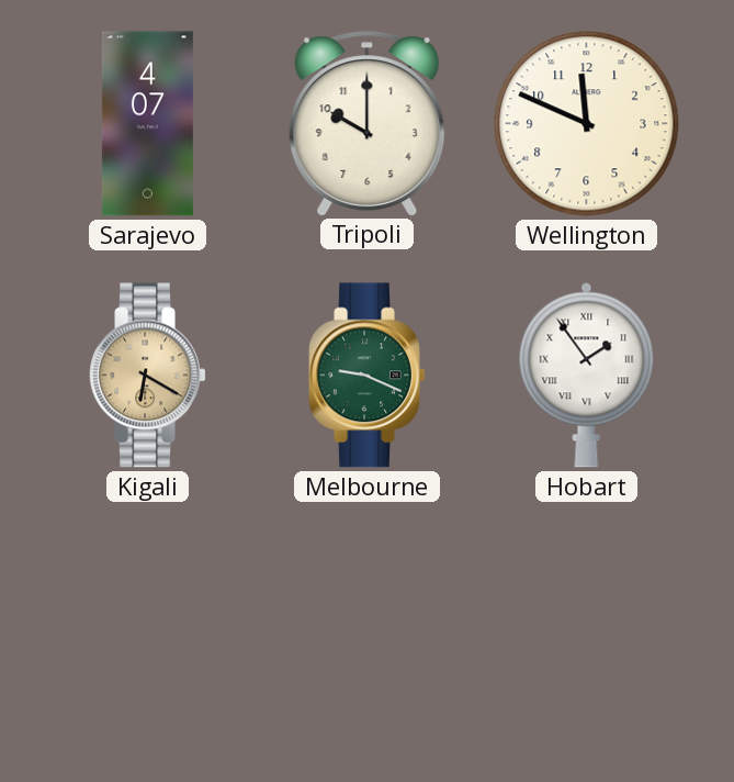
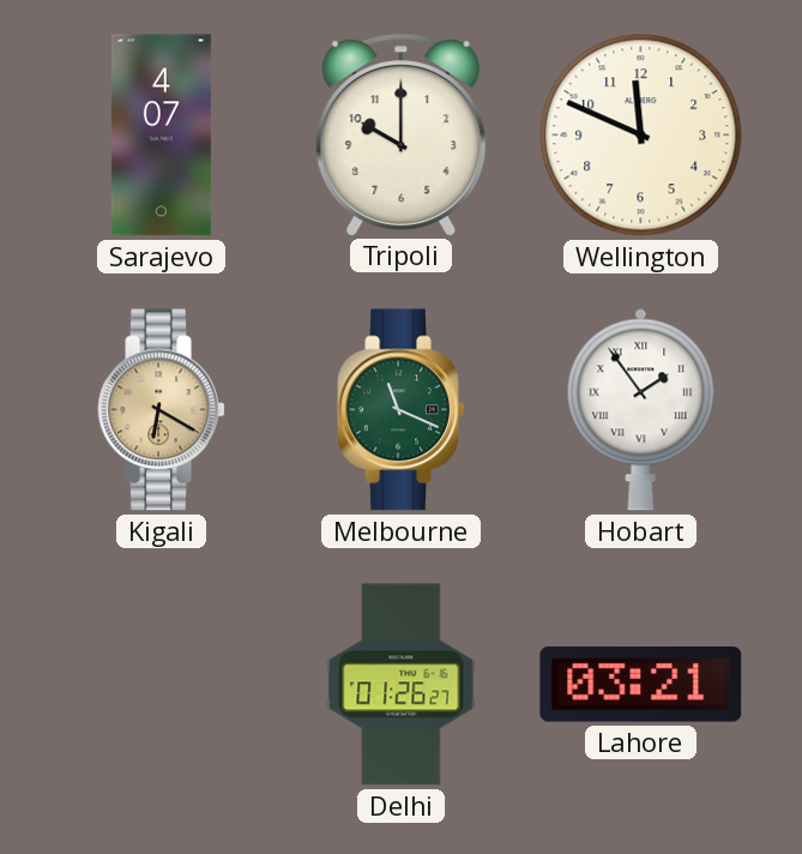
Melbourne: 9:19 -> 11:19
Delhi: none -> 01:26
Lahore: none -> 03:21
